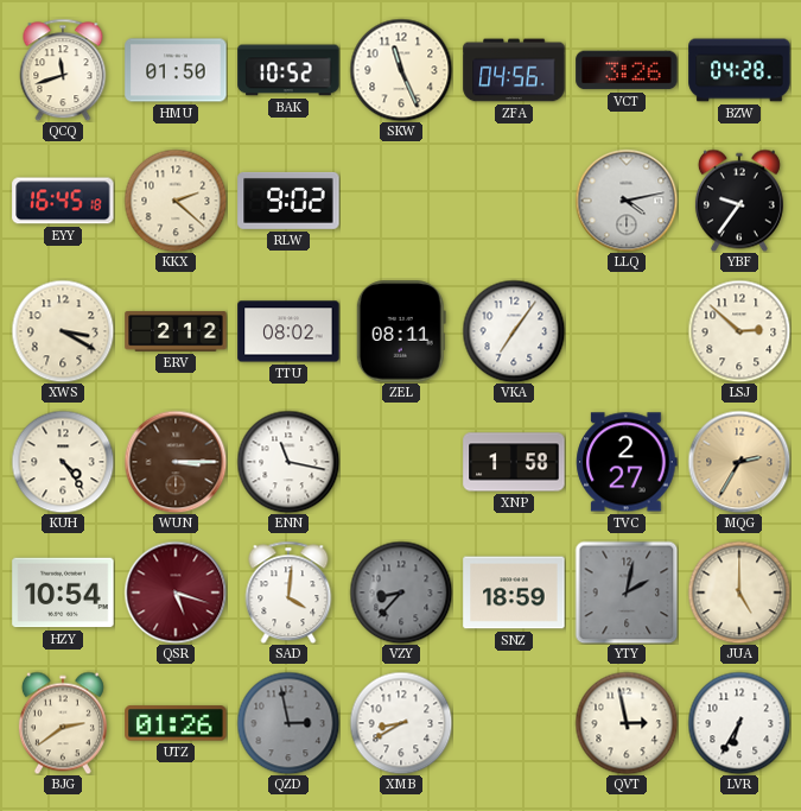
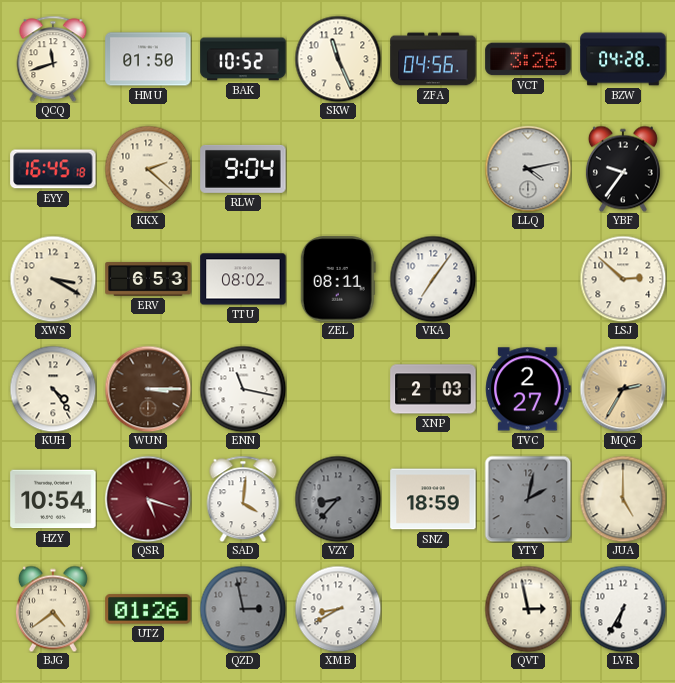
RLW: 9:02 -> 9:04
ERV: 2:12 -> 6:53
XNP: 1:58 -> 2:03
BJG: 2:39 -> 4:39
